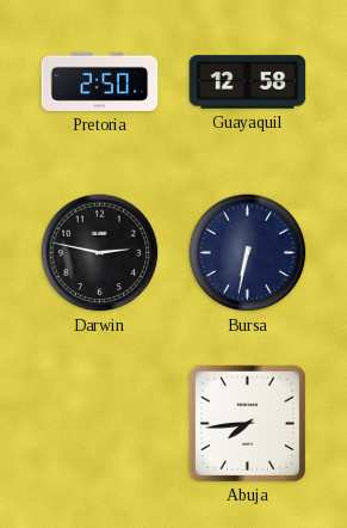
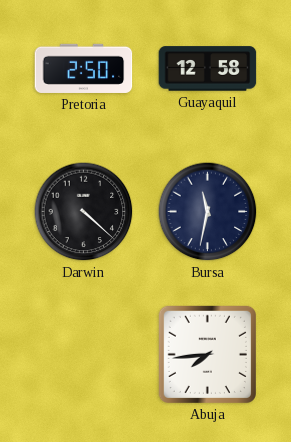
Darwin: 2:47 -> 4:22
Bursa: 6:32 -> 11:32
